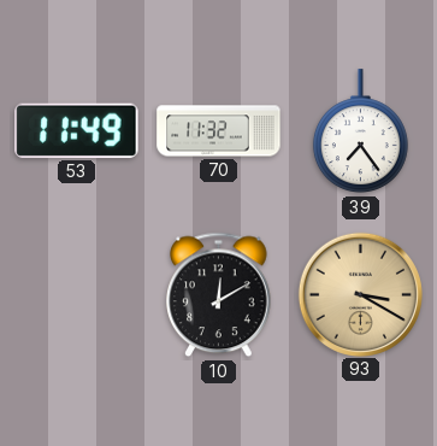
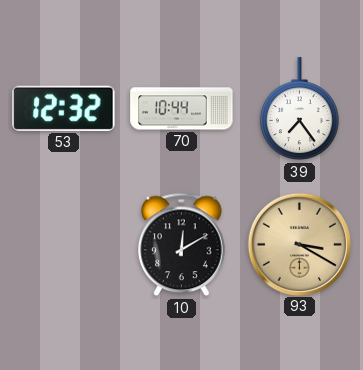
53: 11:49 -> 12:32
70: 11:32 -> 10:44
